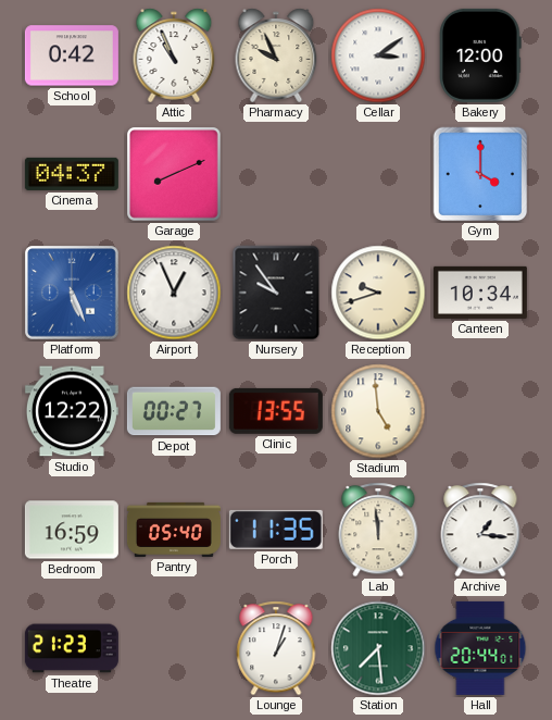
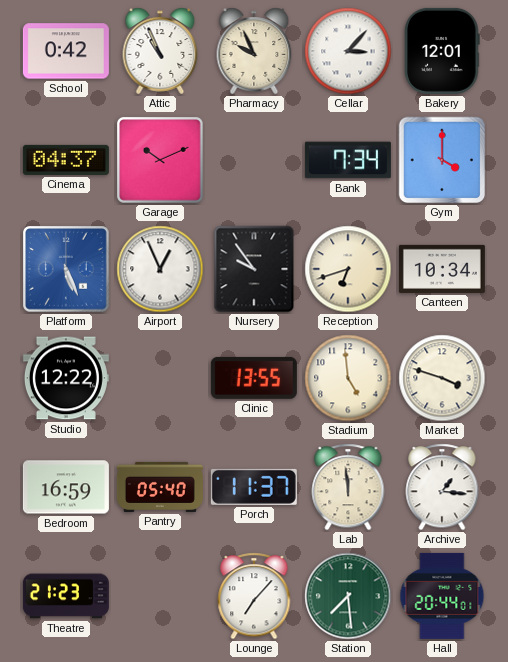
Cellar: 3:09 -> 3:07
Bakery: 12:00 -> 12:01
Garage: 8:11 -> 10:11
Bank: none -> 7:34
Reception: 9:42 -> 6:42
Depot: 00:27 -> none
Market: none -> 3:48
Porch: 11:35 -> 11:37
Lounge: 1:03 -> 7:07
